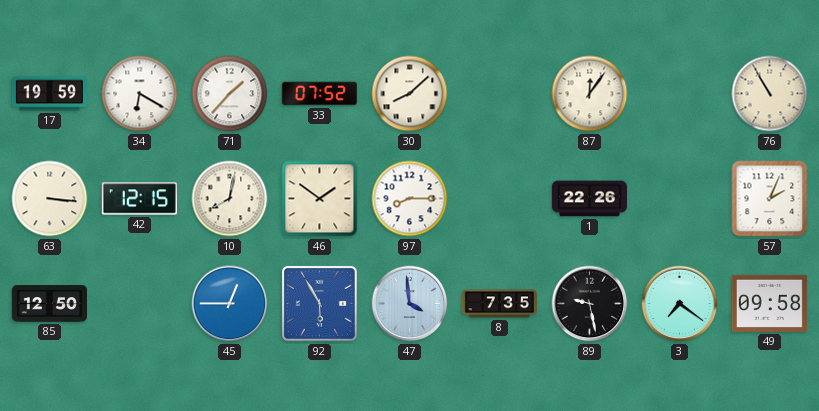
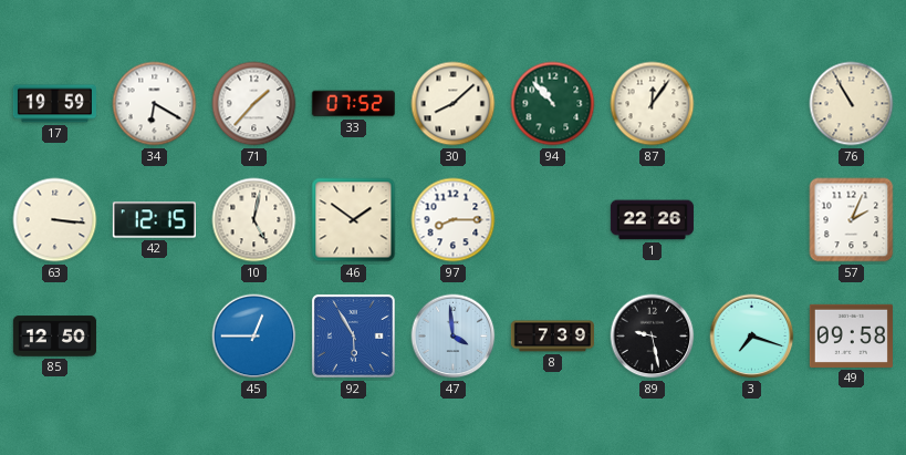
94: none -> 10:53
10: 8:02 -> 5:02
8: 7:35 -> 7:39
3: 7:21 -> 7:18
